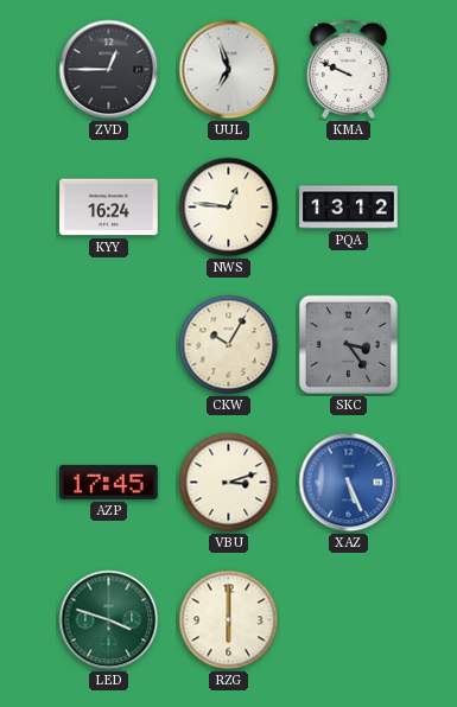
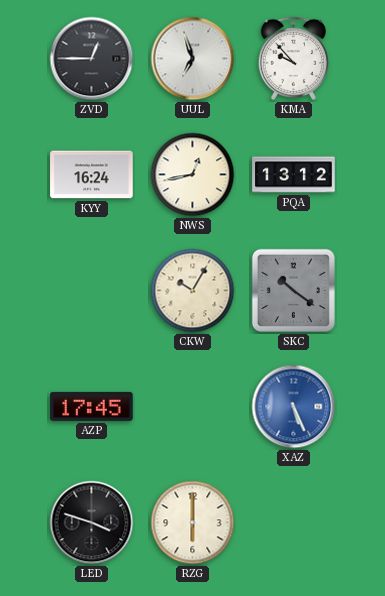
KMA: 9:49 -> 9:53
NWS: 12:46 -> 12:43
SKC: 3:24 -> 10:21
VBU: 3:12 -> none
LED dial: green -> black
